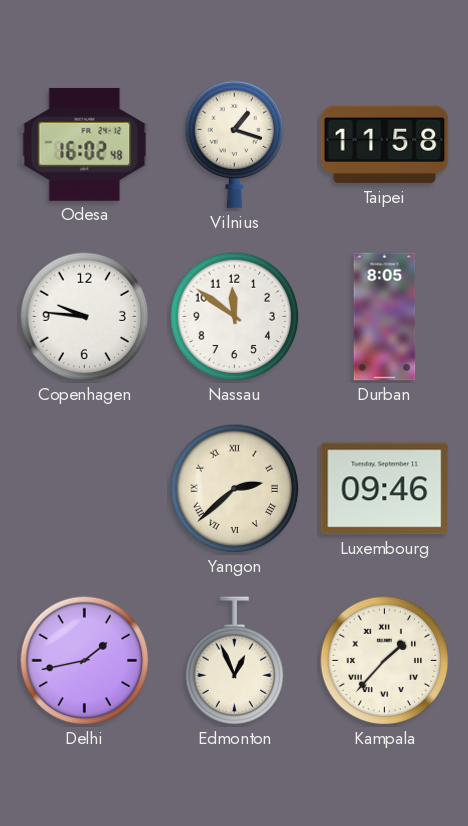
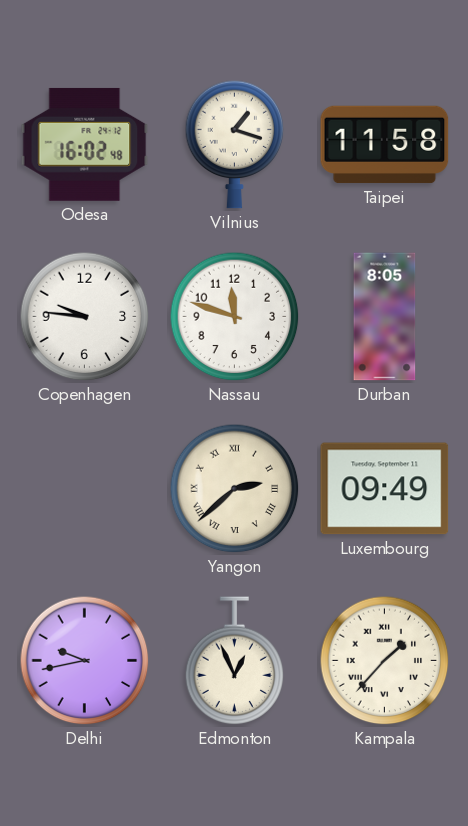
Nassau: 11:51 -> 11:48
Luxembourg: 09:46 -> 09:49
Delhi: 1:43 -> 9:43
